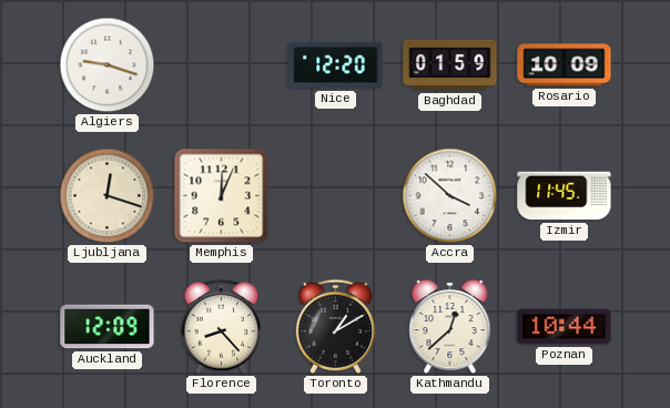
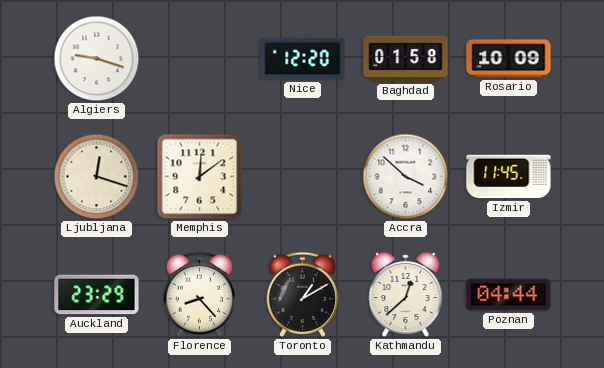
Baghdad: 01:59 -> 01:58
Memphis: 12:04 -> 12:09
Auckland: 12:09 -> 23:29
Poznan: 10:44 -> 04:44
